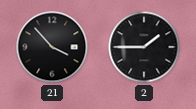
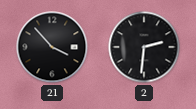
2: 1:45 -> 2:31
